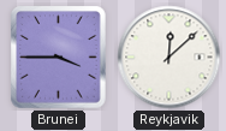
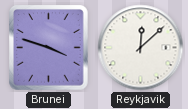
Brunei: 3:45 -> 3:48
